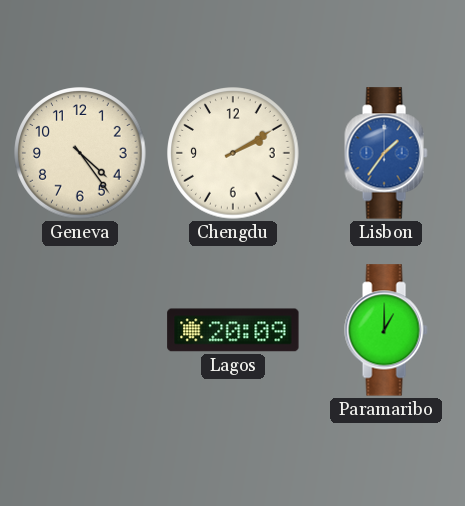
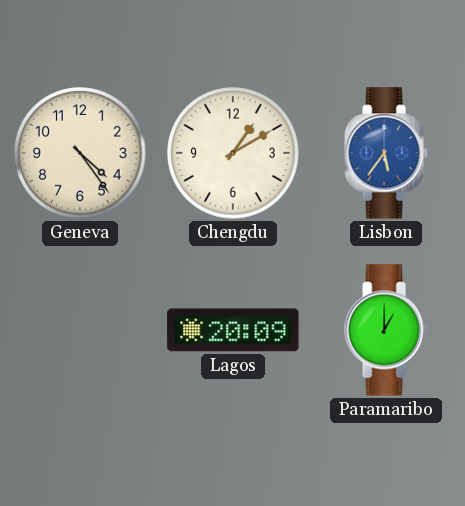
Chengdu: 2:10 -> 1:10
Lisbon: 1:36 -> 5:36
